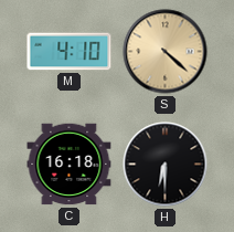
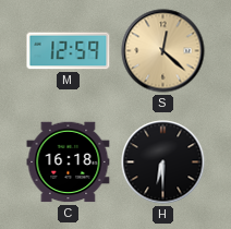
M: 4:10 -> 12:59
S: 4:22 -> 12:22
